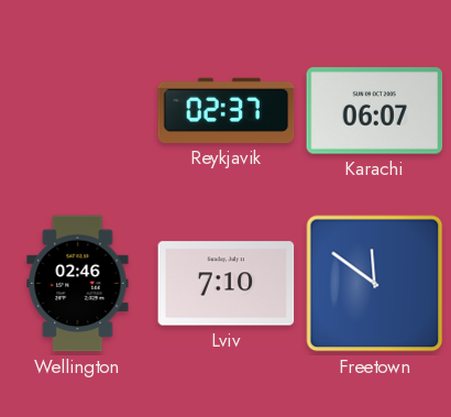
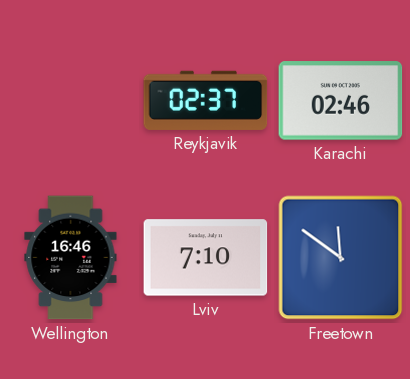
Karachi: 06:07 -> 02:46
Wellington: 02:46 -> 16:46
